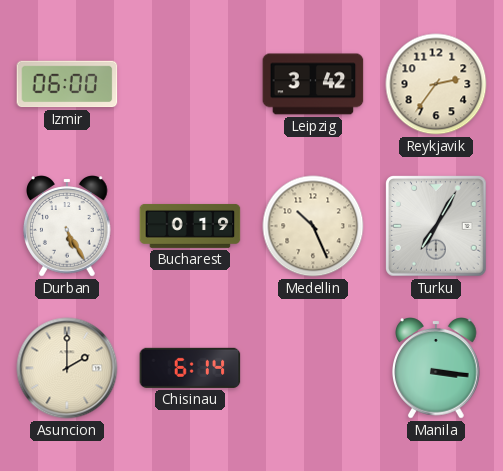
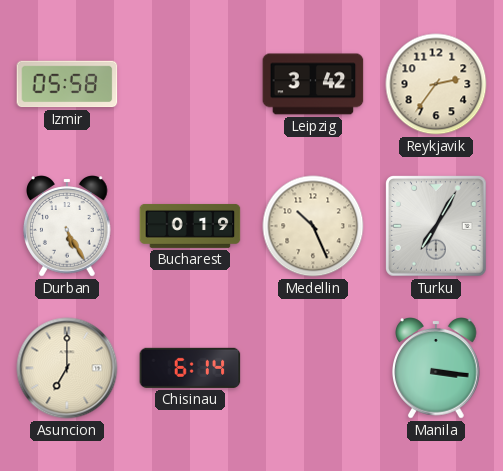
Izmir: 06:00 -> 05:58
Asuncion: 2:00 -> 7:00
